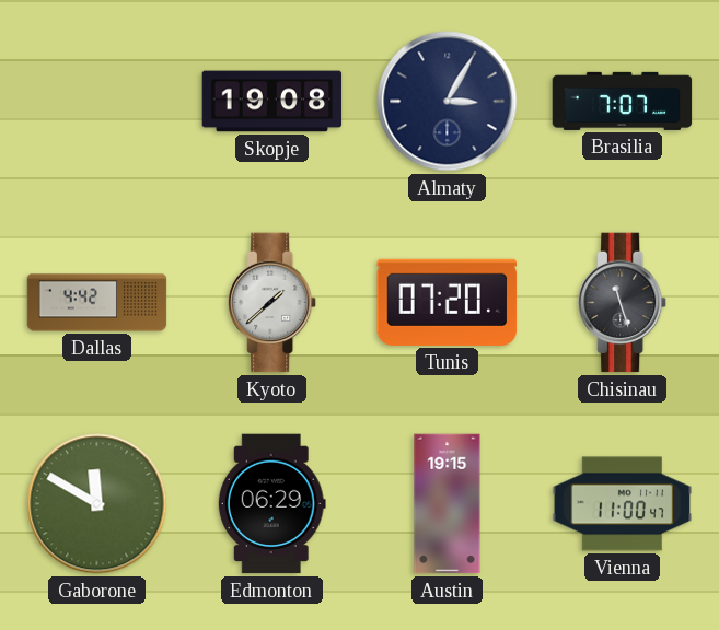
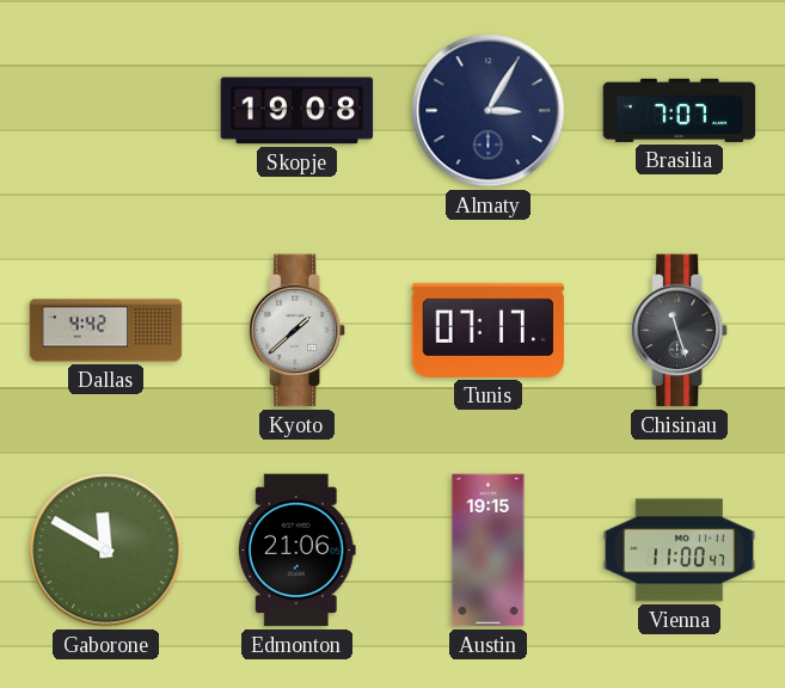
Tunis: 07:20 -> 07:17
Edmonton: 06:29 -> 21:06
